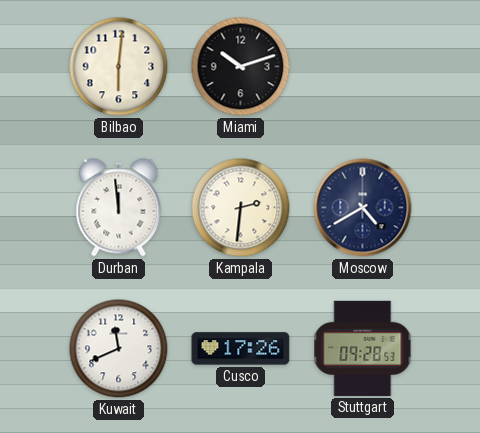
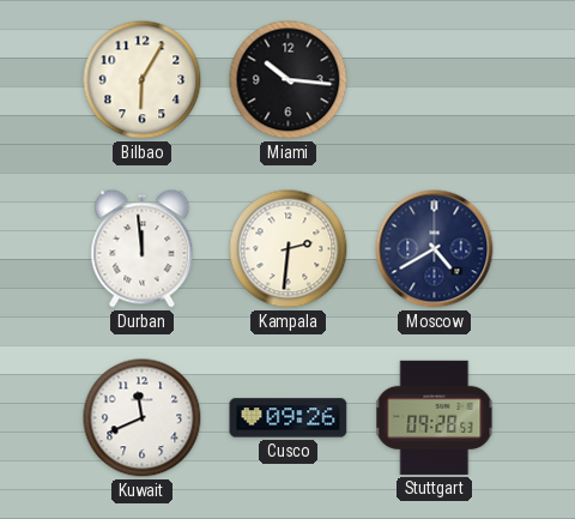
Bilbao: 6:01 -> 6:05
Miami: 10:12 -> 10:16
Cusco: 17:26 -> 09:26
